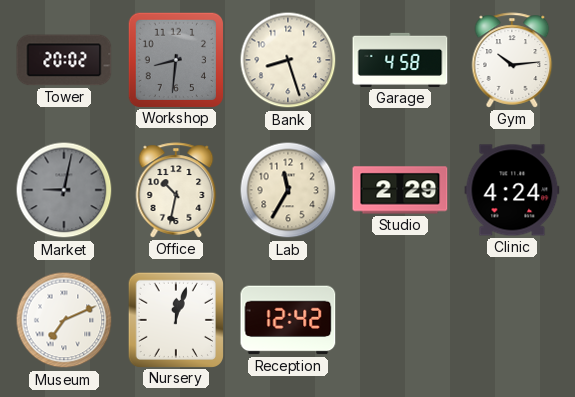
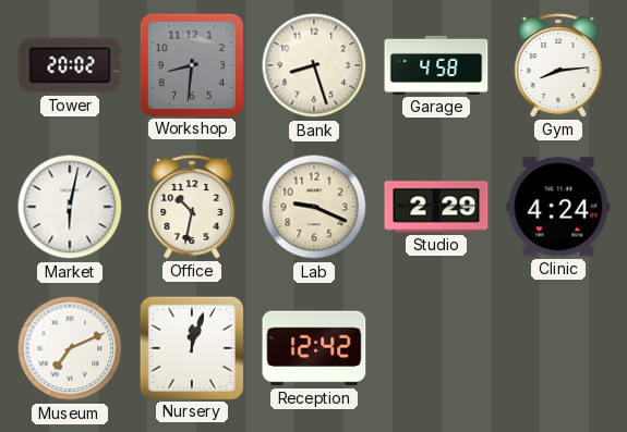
Gym: 10:14 -> 8:14
Market: 9:02 -> 6:02
Market dial: grey -> white
Lab: 11:35 -> 9:19
